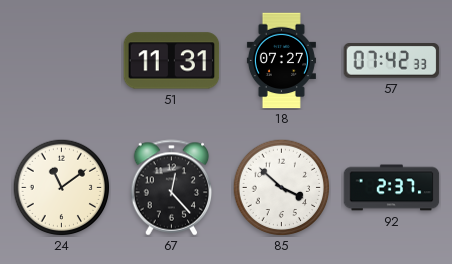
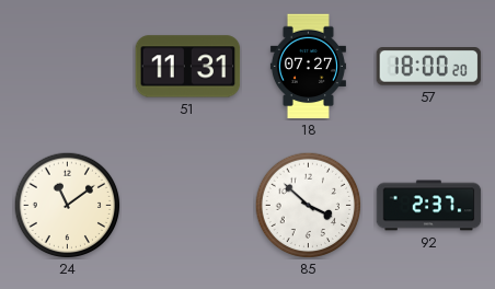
57: 07:42 -> 18:00
67: 12:23 -> none
